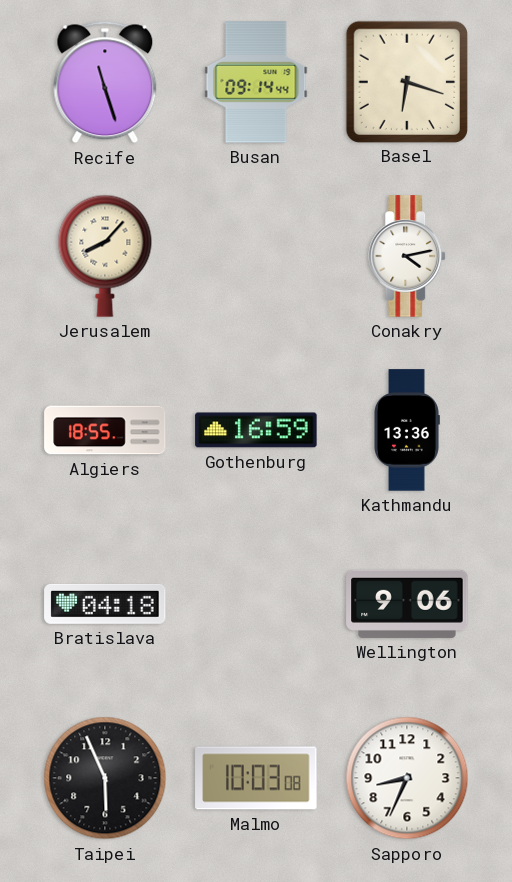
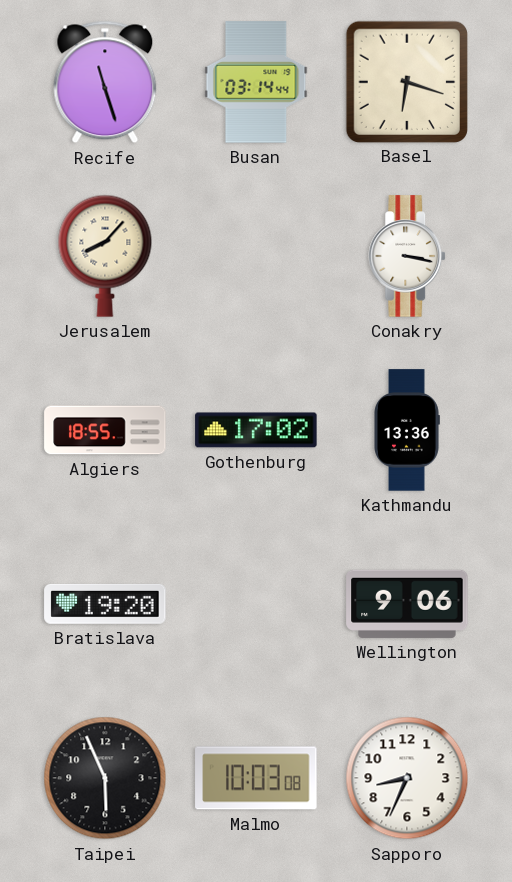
Busan: 09:14 -> 03:14
Conakry: 4:13 -> 3:17
Gothenburg: 16:59 -> 17:02
Bratislava: 04:18 -> 19:20
